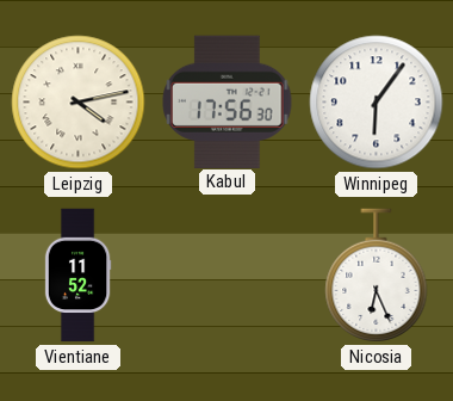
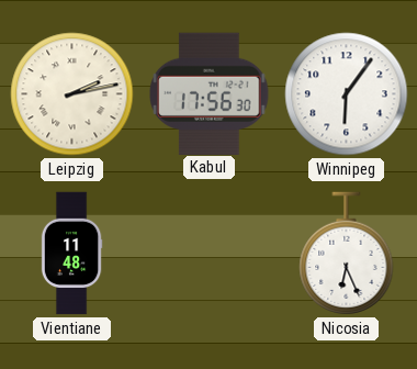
Leipzig: 4:13 -> 2:13
Vientiane: 11:52 -> 11:48
